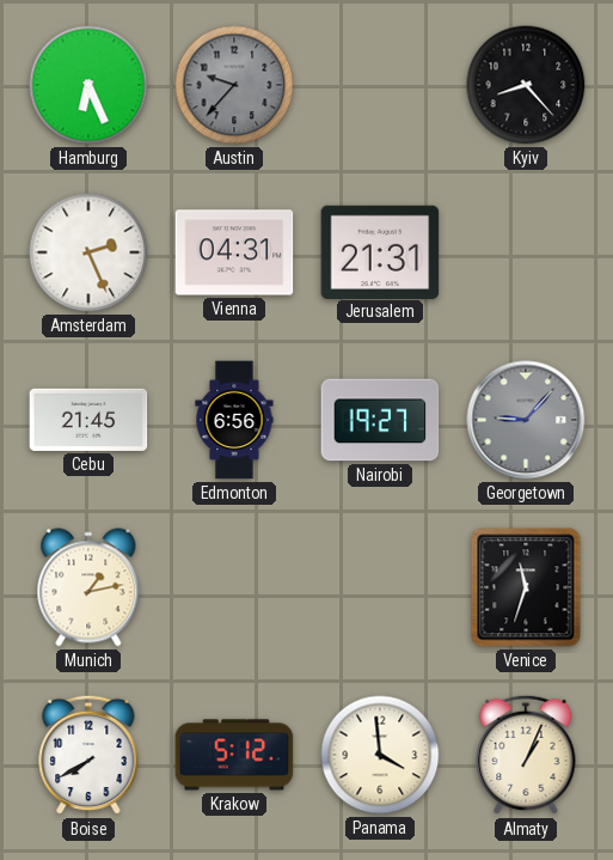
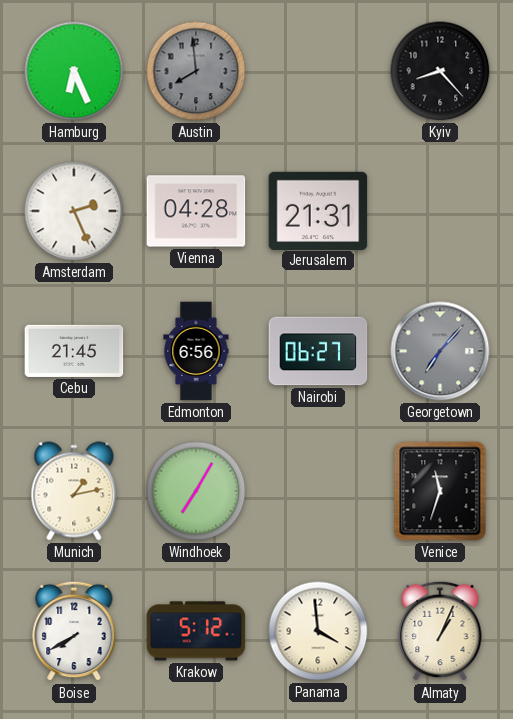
Austin: 9:37 -> 7:59
Vienna: 04:31 -> 04:28
Nairobi: 19:27 -> 06:27
Georgetown: 9:07 -> 7:07
Windhoek: none -> 7:05
